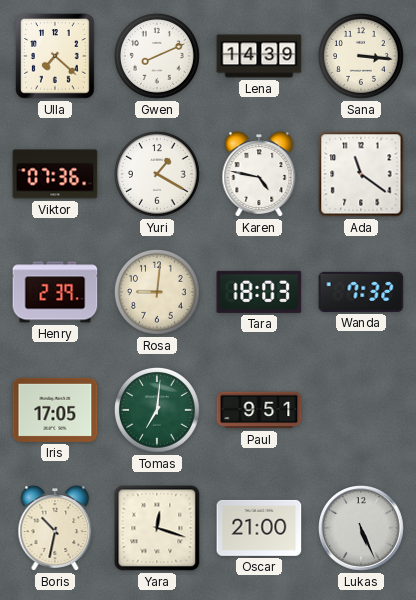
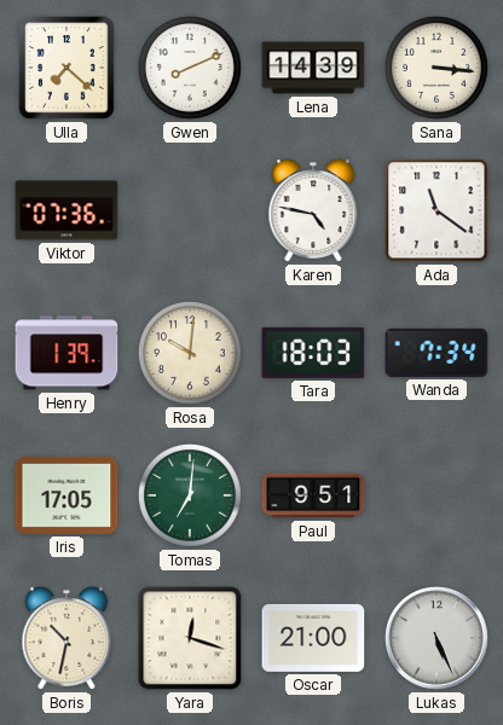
Yuri: 1:20 -> none
Henry: 2:39 -> 1:39
Rosa: 9:01 -> 10:01
Wanda: 7:32 -> 7:34
